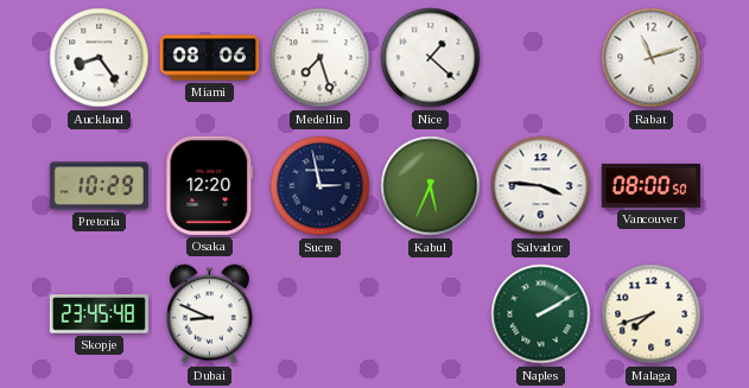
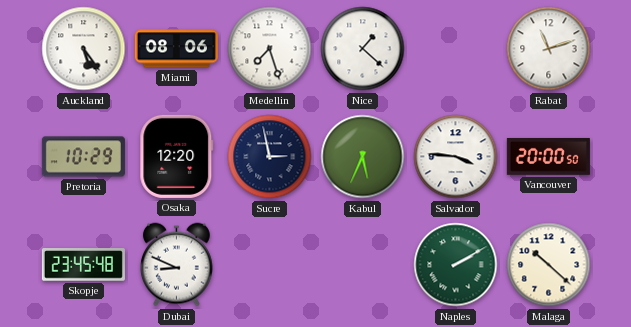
Auckland: 8:24 -> 5:24
Vancouver: 08:00 -> 20:00
Malaga: 7:42 -> 10:22
